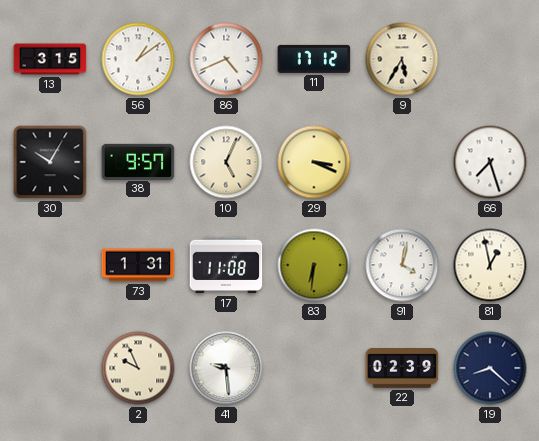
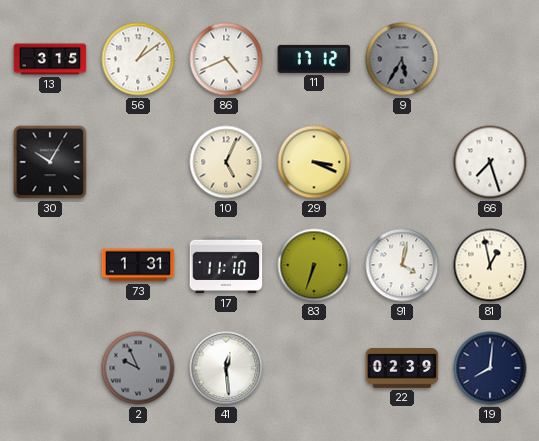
9 dial: cream -> grey
38: 9:57 -> none
17: 11:08 -> 11:10
83: 6:31 -> 6:33
2 dial: cream -> grey
41: 9:29 -> 12:29
19: 8:22 -> 8:01
